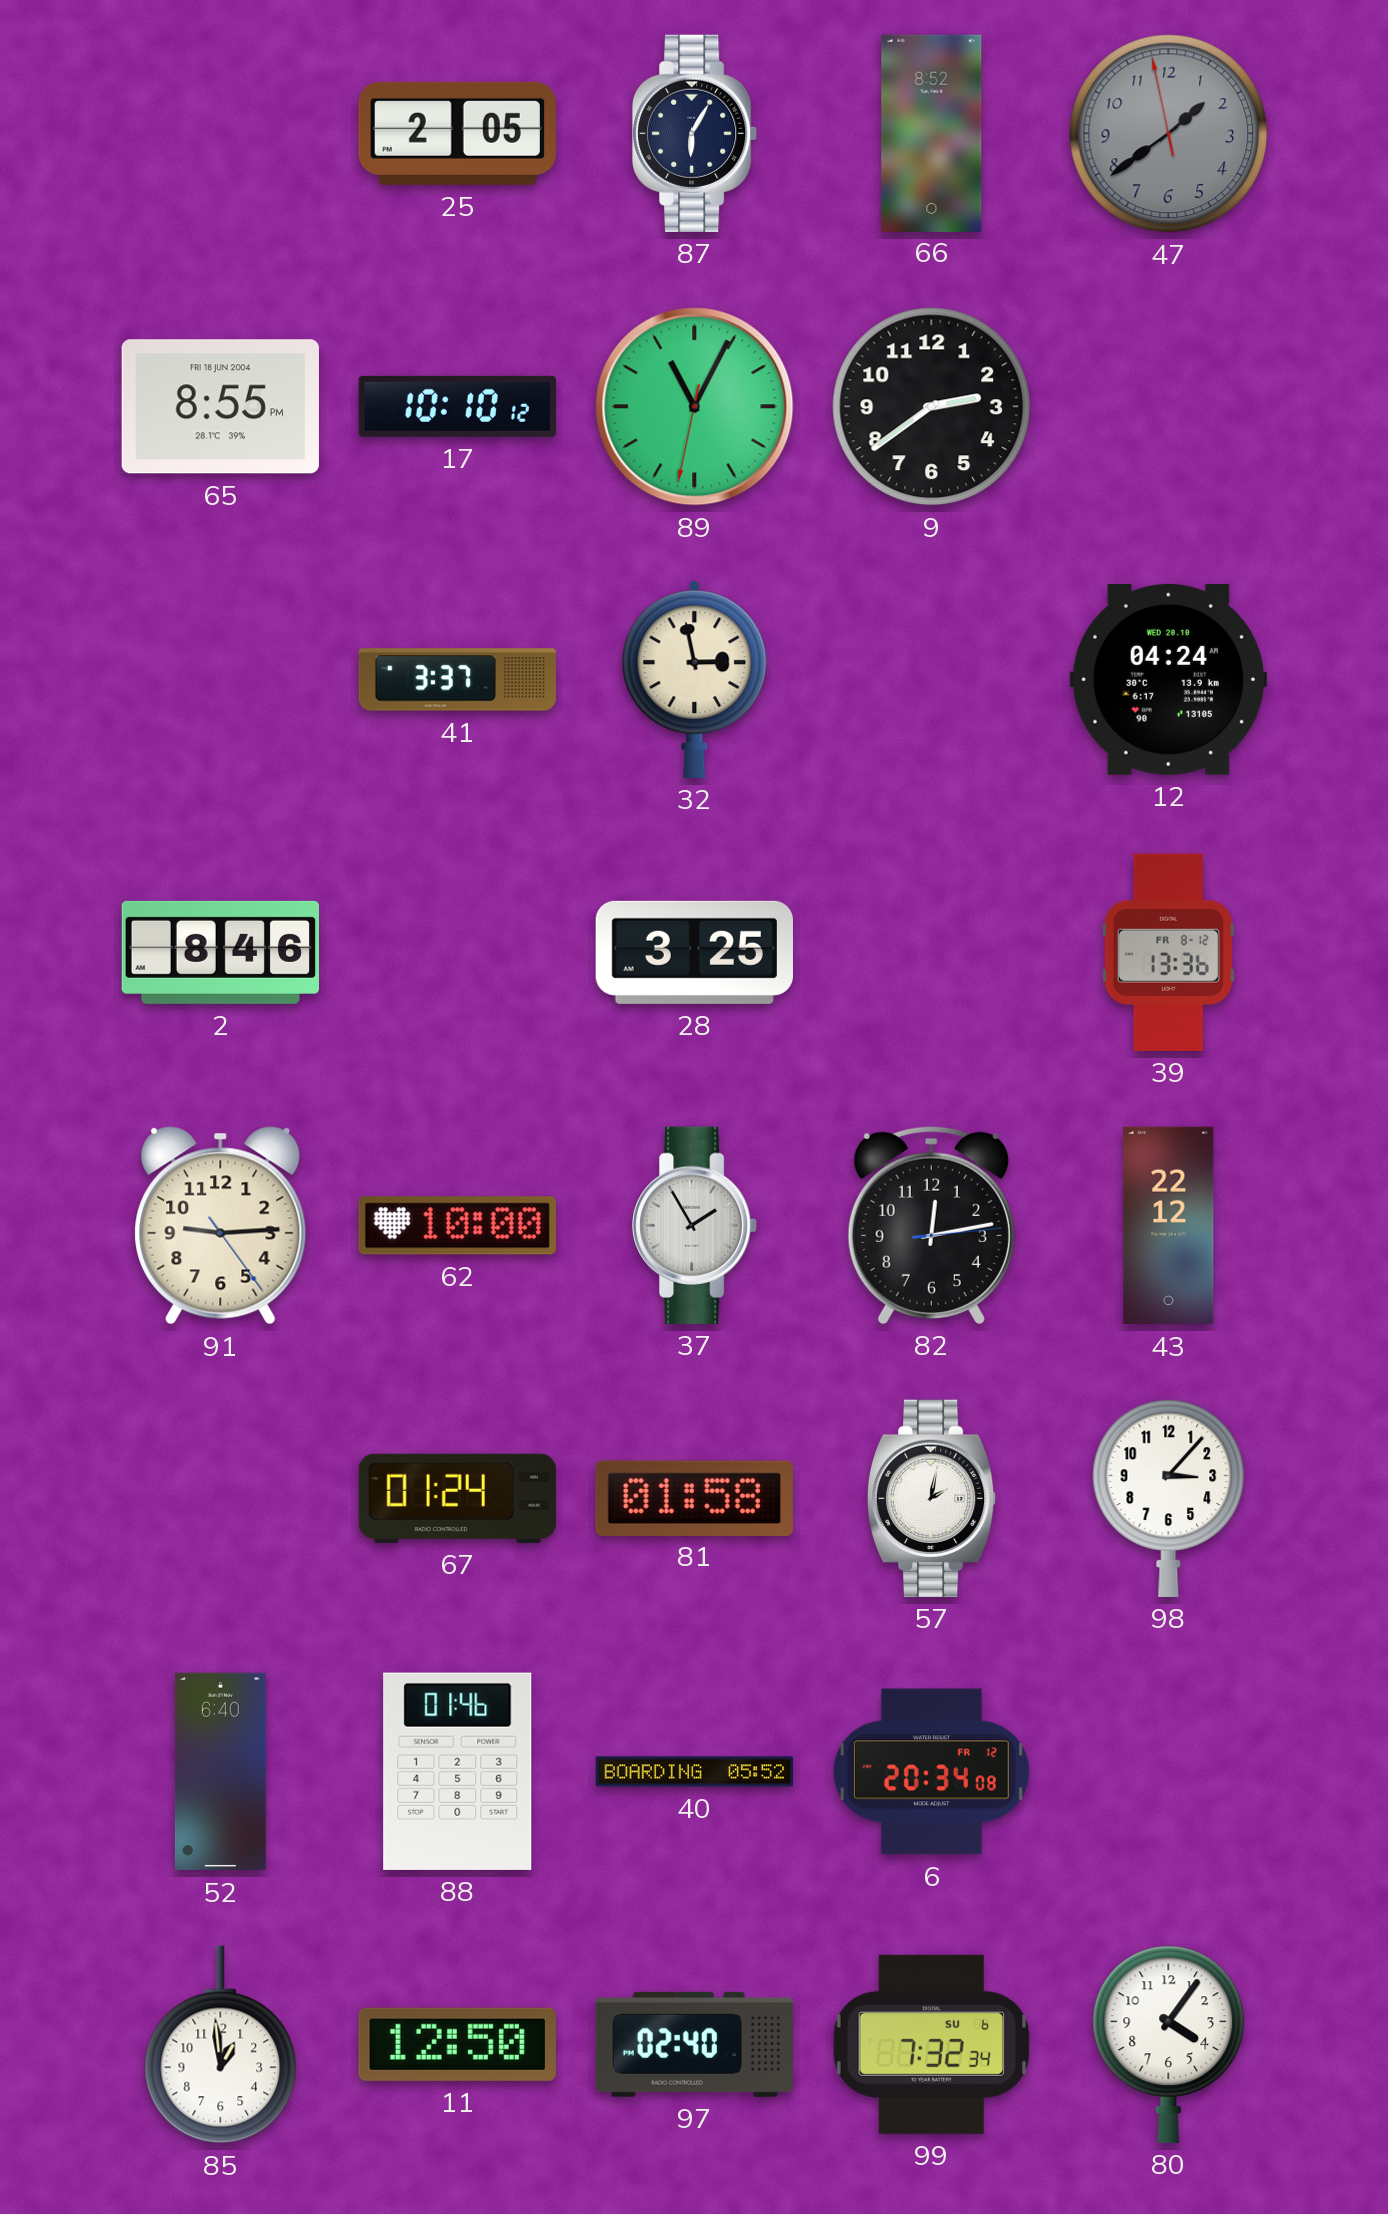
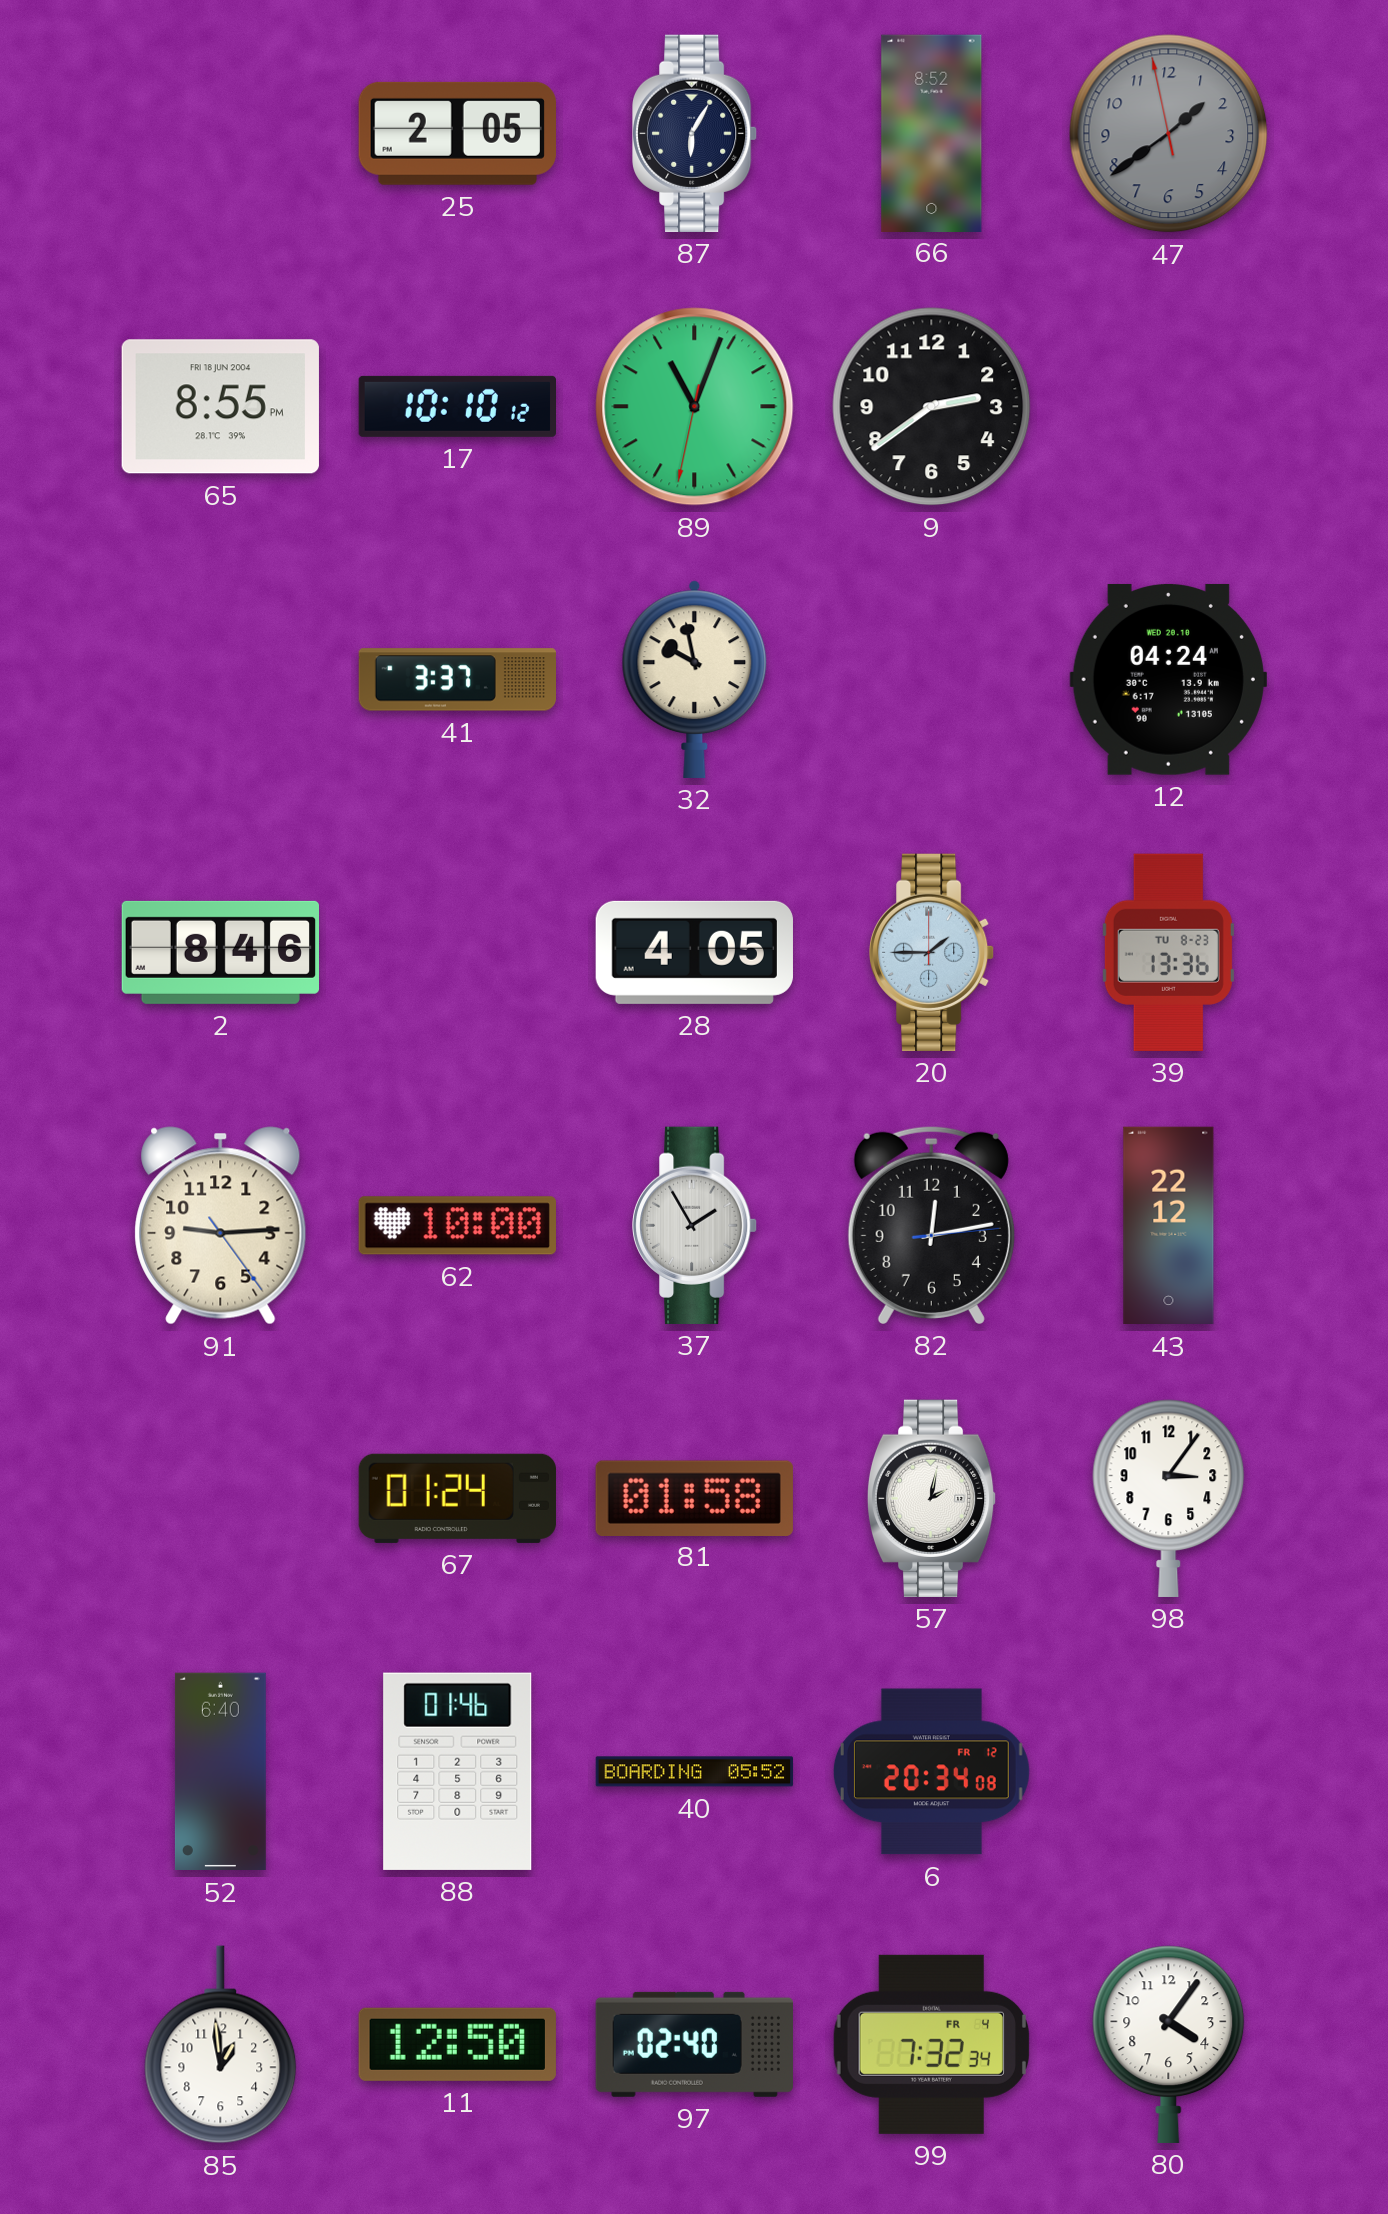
89: 11:04 -> 11:03
32: 2:58 -> 9:58
28: 3:25 -> 4:05
20: none -> 1:45
39 date: FR 8-12 -> TU 8-23
98: 3:07 -> 3:06
99 date: SU 6 -> FR 4
